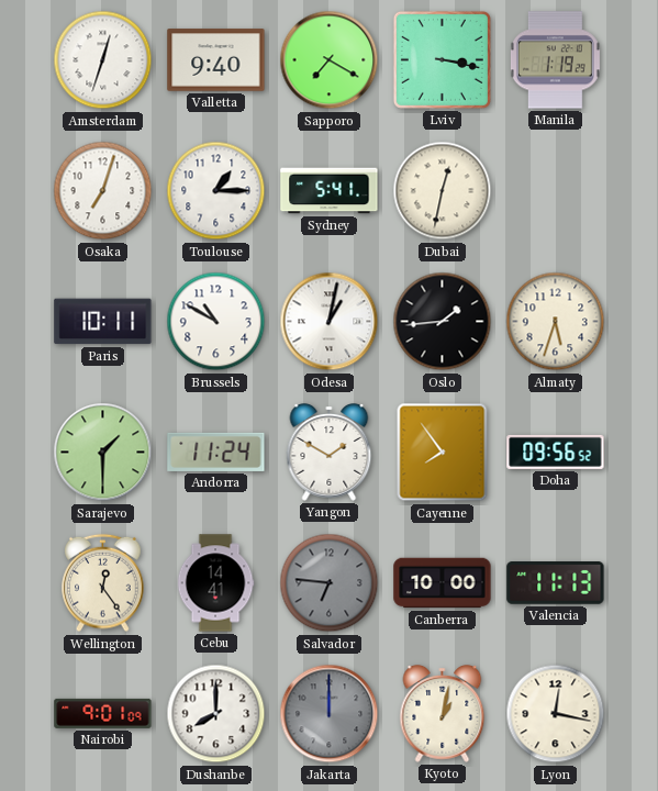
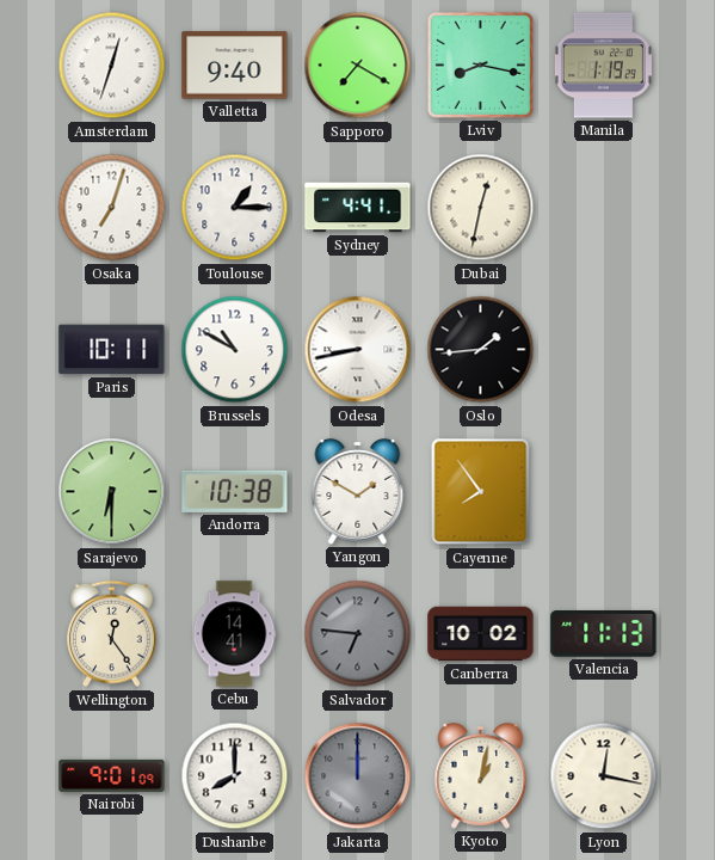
Lviv: 3:17 -> 8:17
Sydney: 5:41 -> 4:41
Odesa: 1:02 -> 8:43
Almaty: 5:33 -> none
Sarajevo: 1:30 -> 6:30
Andorra: 11:24 -> 10:38
Doha: 09:56 -> none
Canberra: 10:00 -> 10:02
